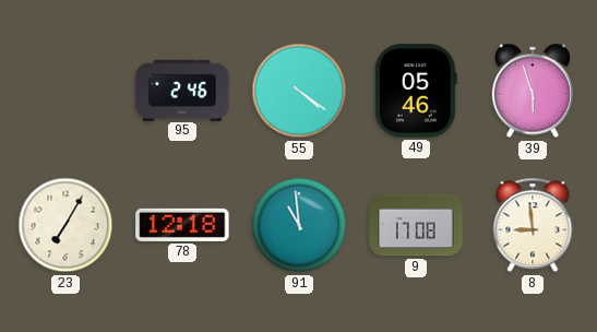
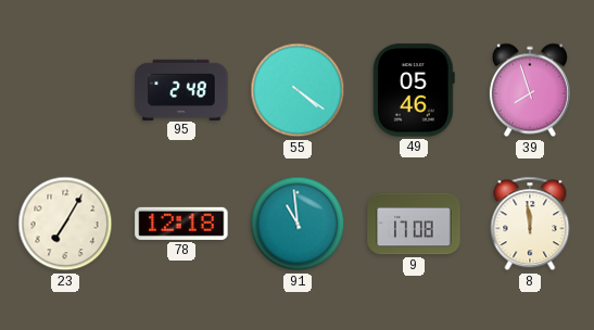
95: 2:46 -> 2:48
39: 5:57 -> 7:57
8: 8:59 -> 11:59
